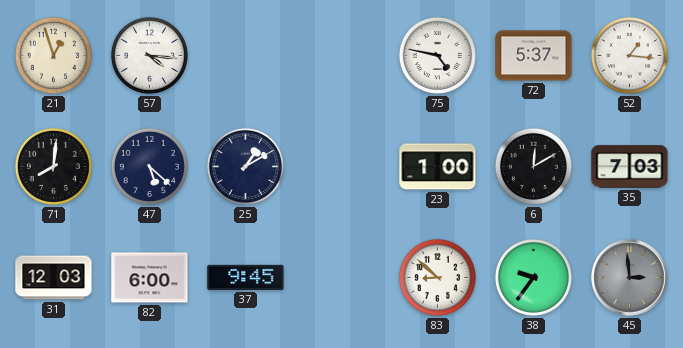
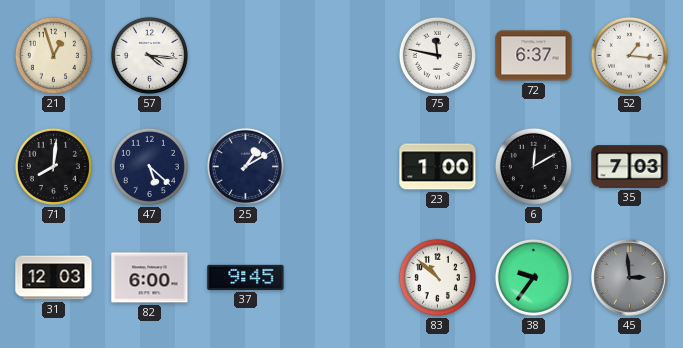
75: 4:47 -> 11:47
72: 5:37 -> 6:37
83: 8:52 -> 10:52
